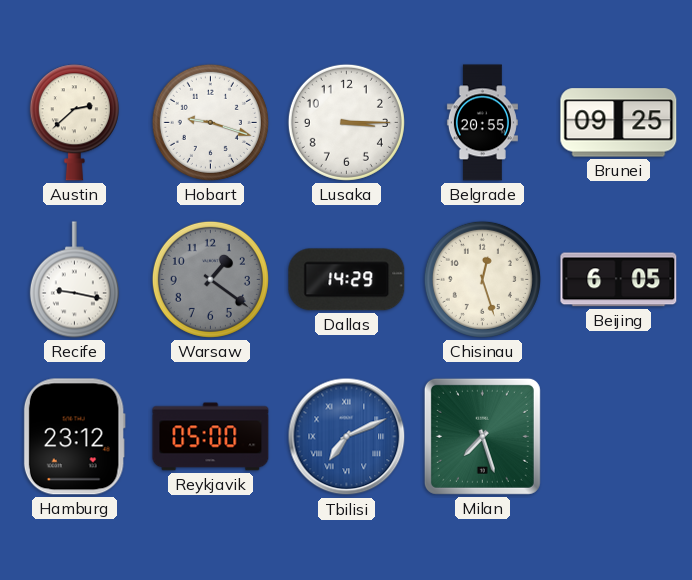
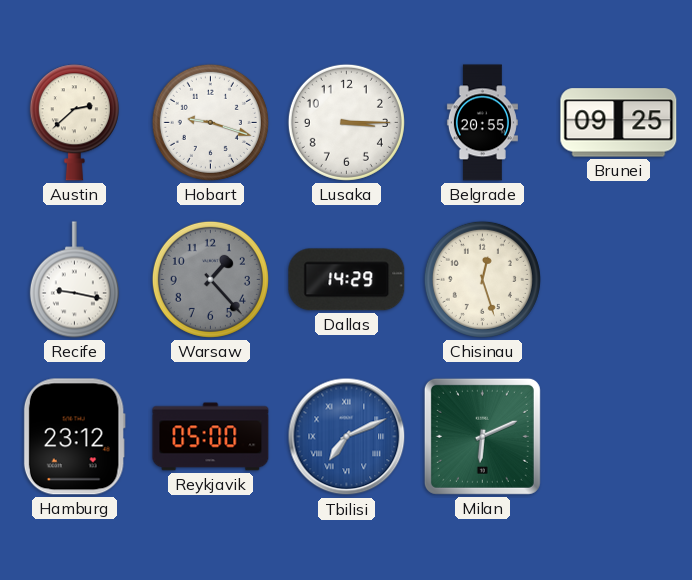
Warsaw: 1:21 -> 1:23
Beijing: 6:05 -> none
Milan: 7:27 -> 6:11
